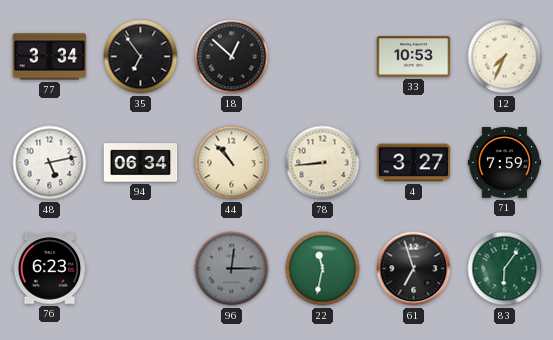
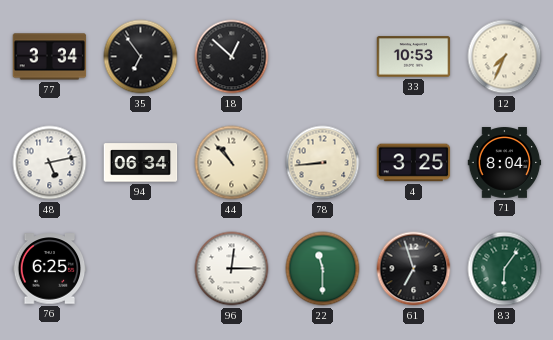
4: 3:27 -> 3:25
71: 7:59 -> 8:04
76: 6:23 -> 6:25
96 dial: grey -> white
22: 11:32 -> 11:30
